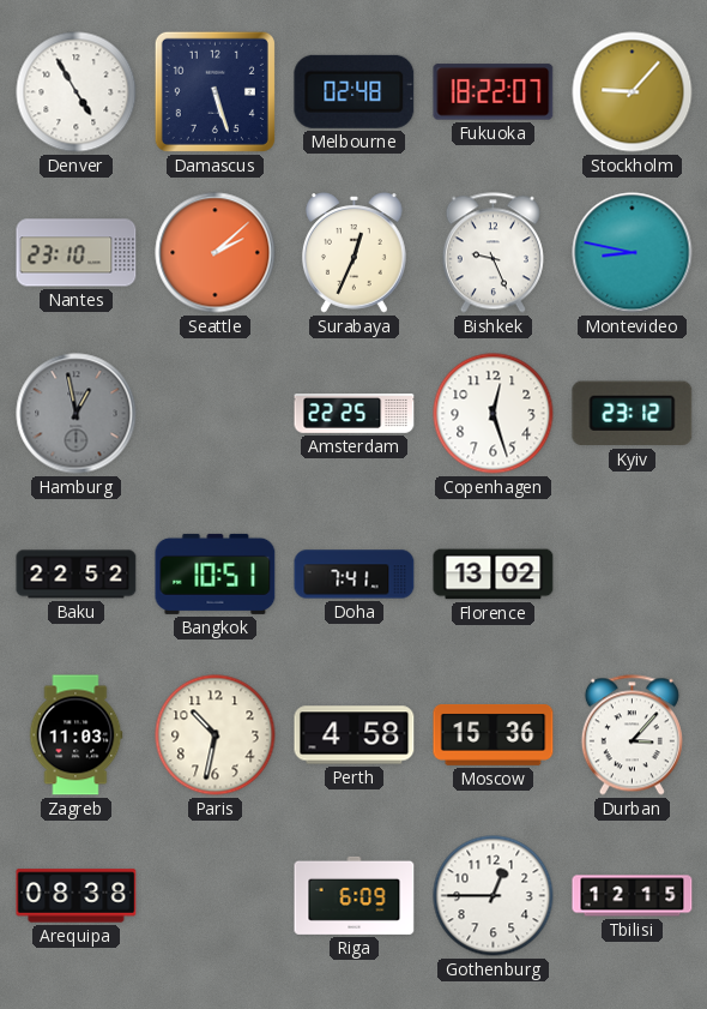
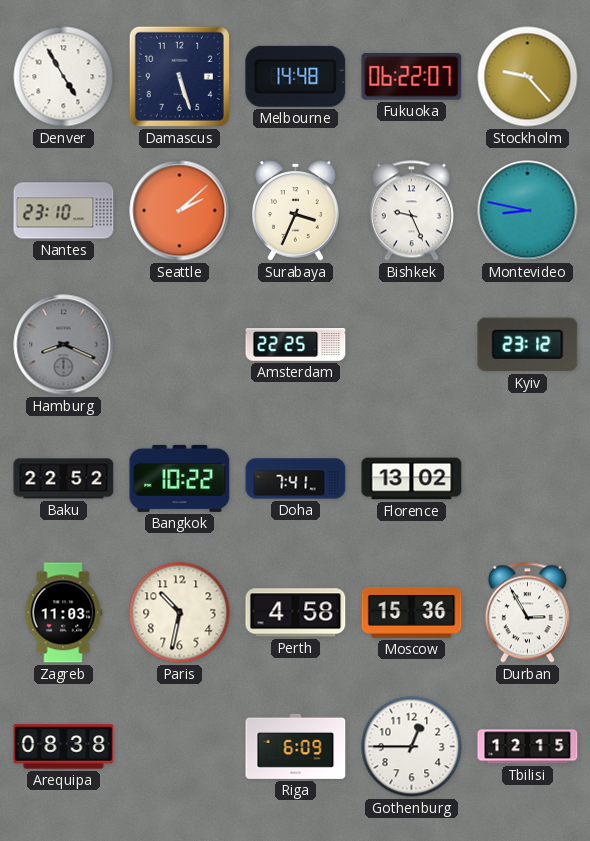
Melbourne: 02:48 -> 14:48
Fukuoka: 18:22 -> 06:22
Stockholm: 9:07 -> 9:23
Surabaya: 12:34 -> 3:34
Hamburg: 12:58 -> 8:19
Copenhagen: 12:27 -> none
Bangkok: 10:51 -> 10:22
Durban: 3:07 -> 2:55
